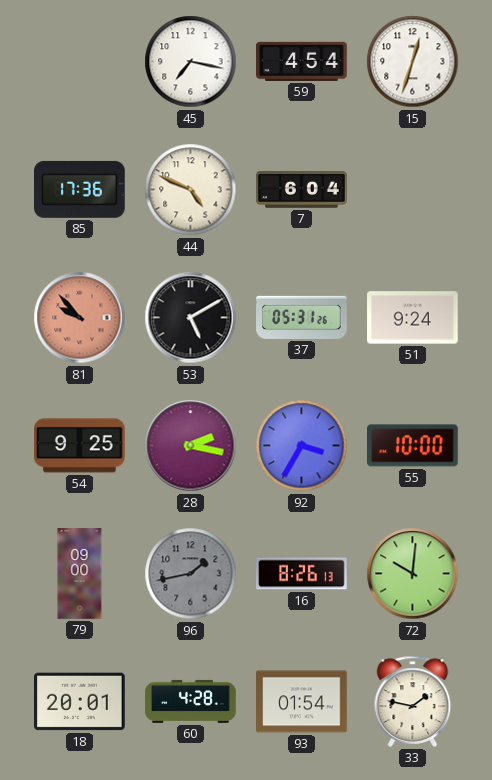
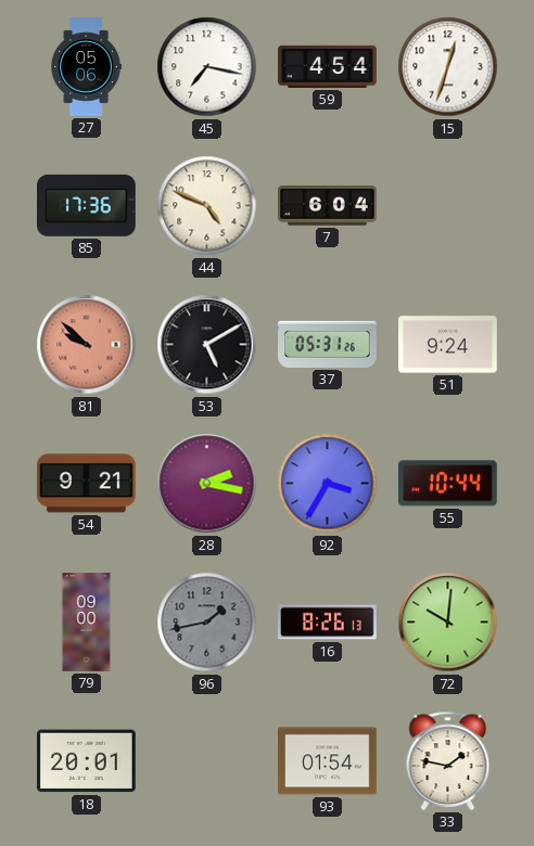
27: none -> 05:06
81: 9:53 -> 9:52
54: 9:25 -> 9:21
55: 10:00 -> 10:44
60: 4:28 -> none
